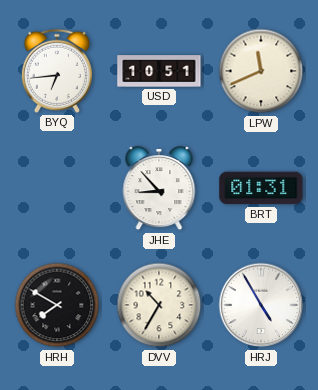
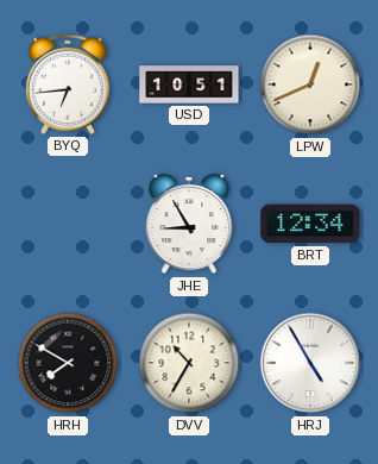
LPW: 11:41 -> 12:41
JHE: 8:53 -> 8:55
BRT: 01:31 -> 12:34
